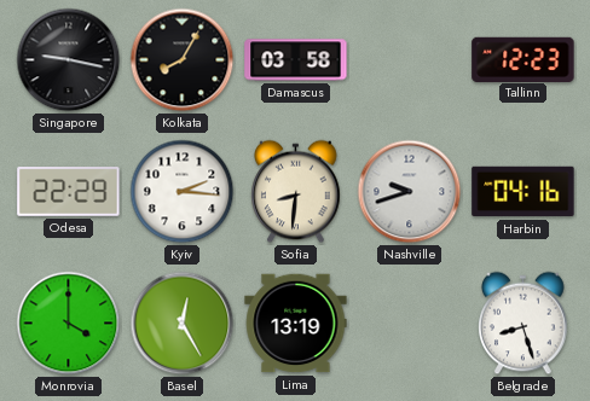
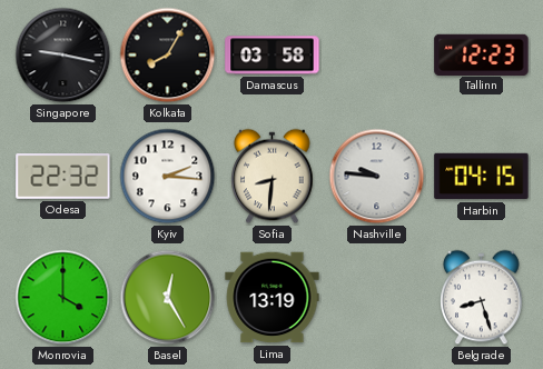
Odesa: 22:29 -> 22:32
Nashville: 9:42 -> 9:46
Harbin: 04:16 -> 04:15
